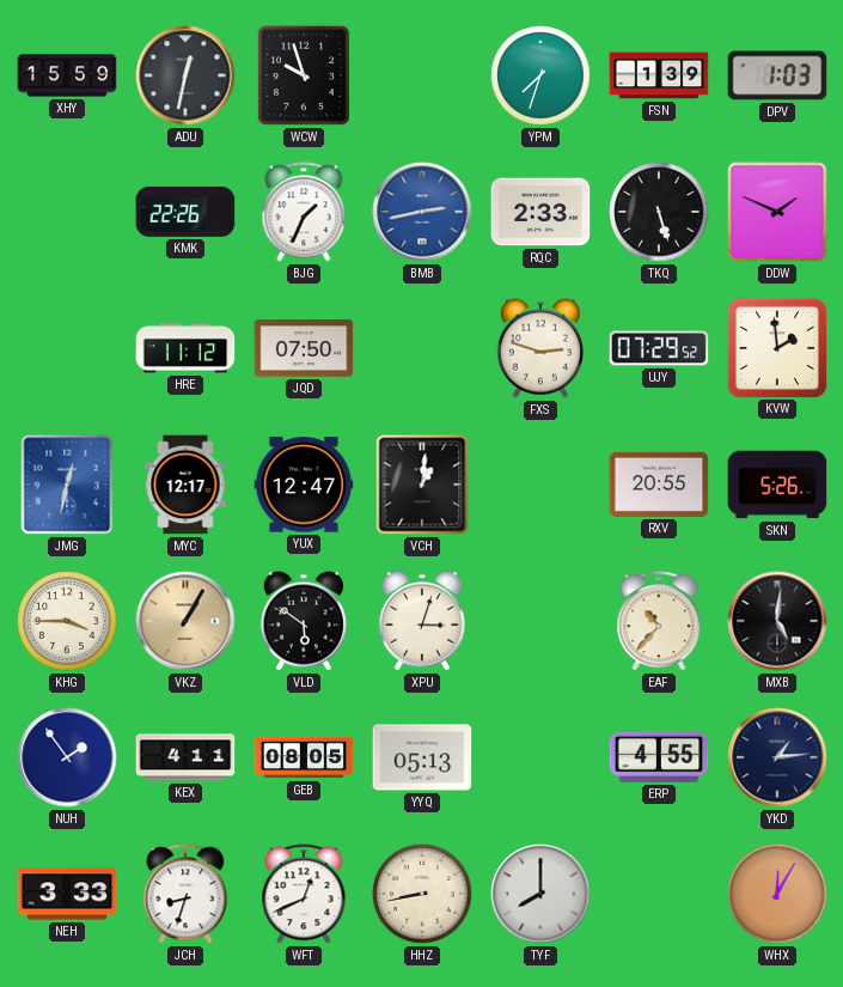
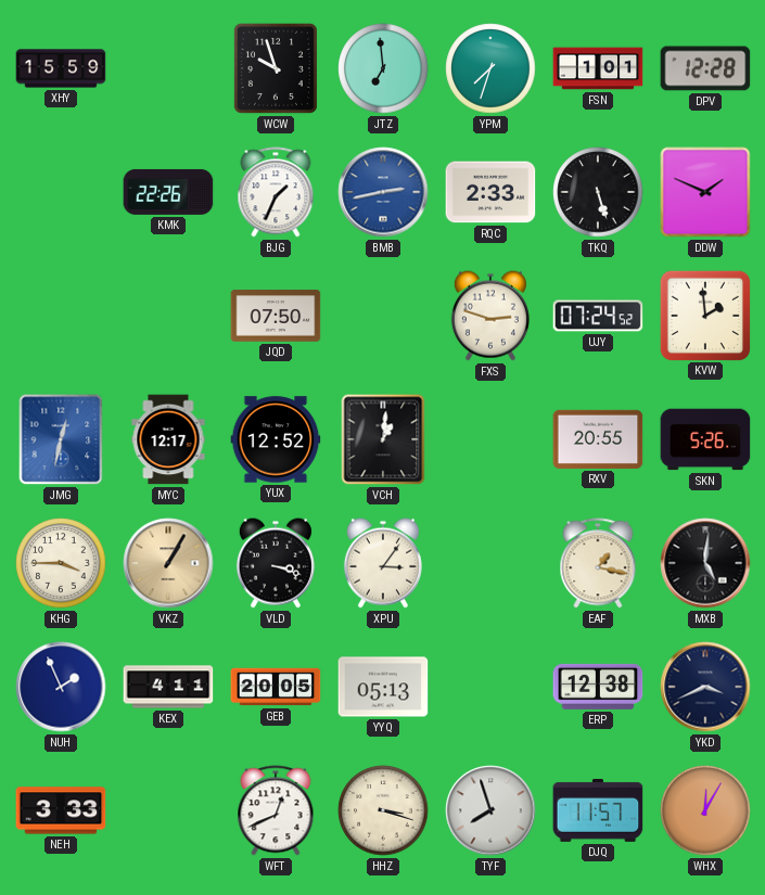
ADU: 12:32 -> none
JTZ: none -> 6:59
FSN: 1:39 -> 1:01
DPV: 1:03 -> 12:28
HRE: 11:12 -> none
UJY: 07:29 -> 07:24
YUX: 12:47 -> 12:52
VLD: 5:51 -> 3:18
XPU: 3:03 -> 3:06
EAF: 10:37 -> 1:17
NUH: 1:54 -> 1:56
GEB: 08:05 -> 20:05
ERP: 4:55 -> 12:38
YKD: 1:14 -> 3:41
JCH: 8:33 -> none
HHZ: 8:43 -> 3:18
TYF: 8:00 -> 7:57
DJQ: none -> 11:57
